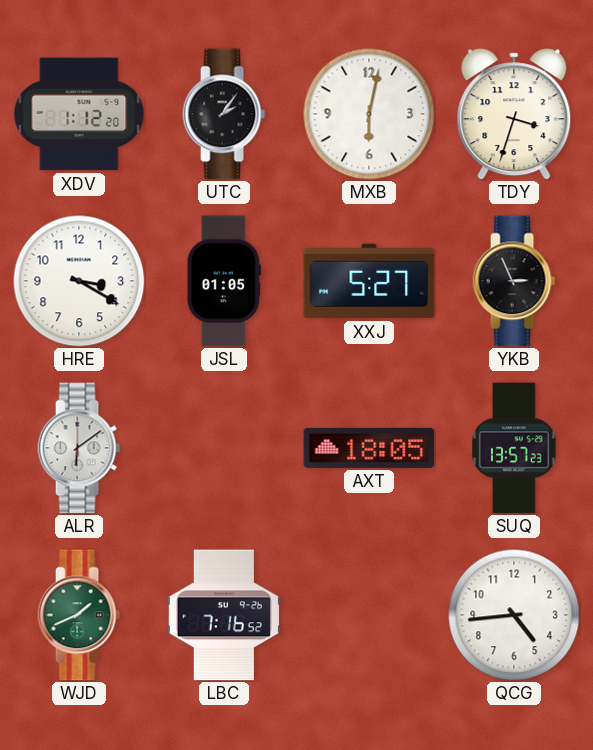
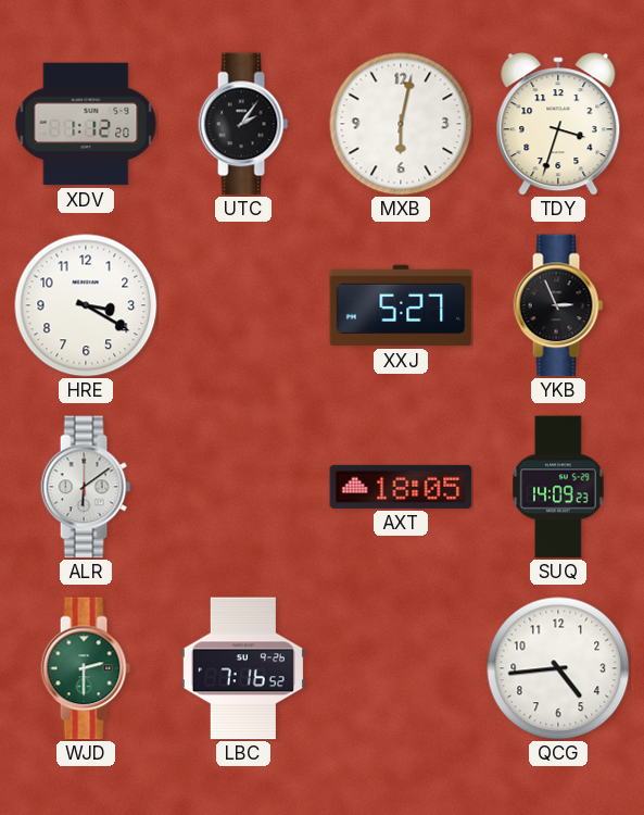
JSL: 01:05 -> none
SUQ: 13:57 -> 14:09
WJD: 1:41 -> 2:30
